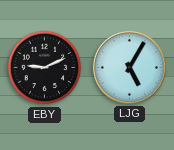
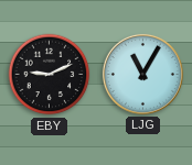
LJG: 5:05 -> 11:05
